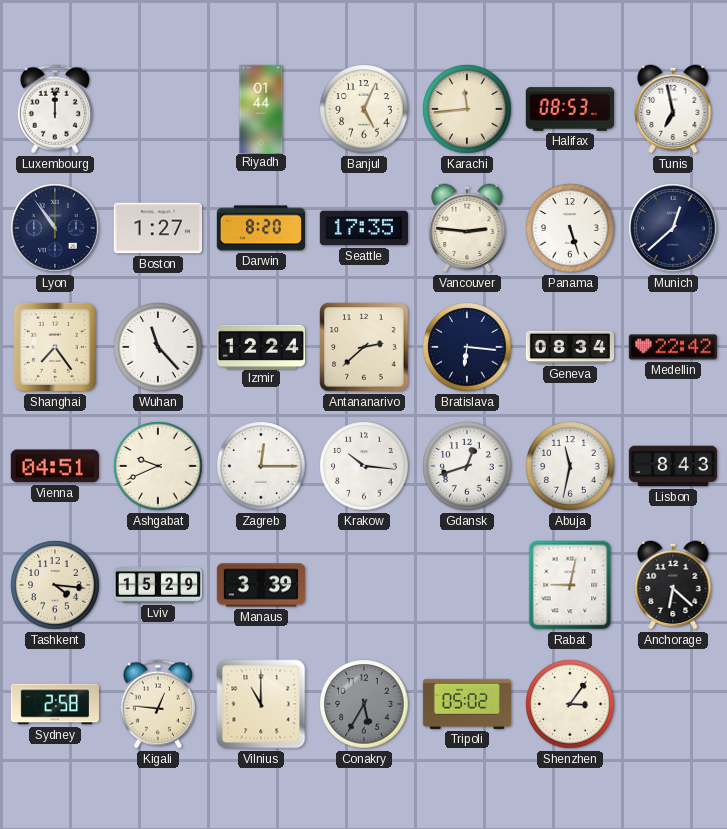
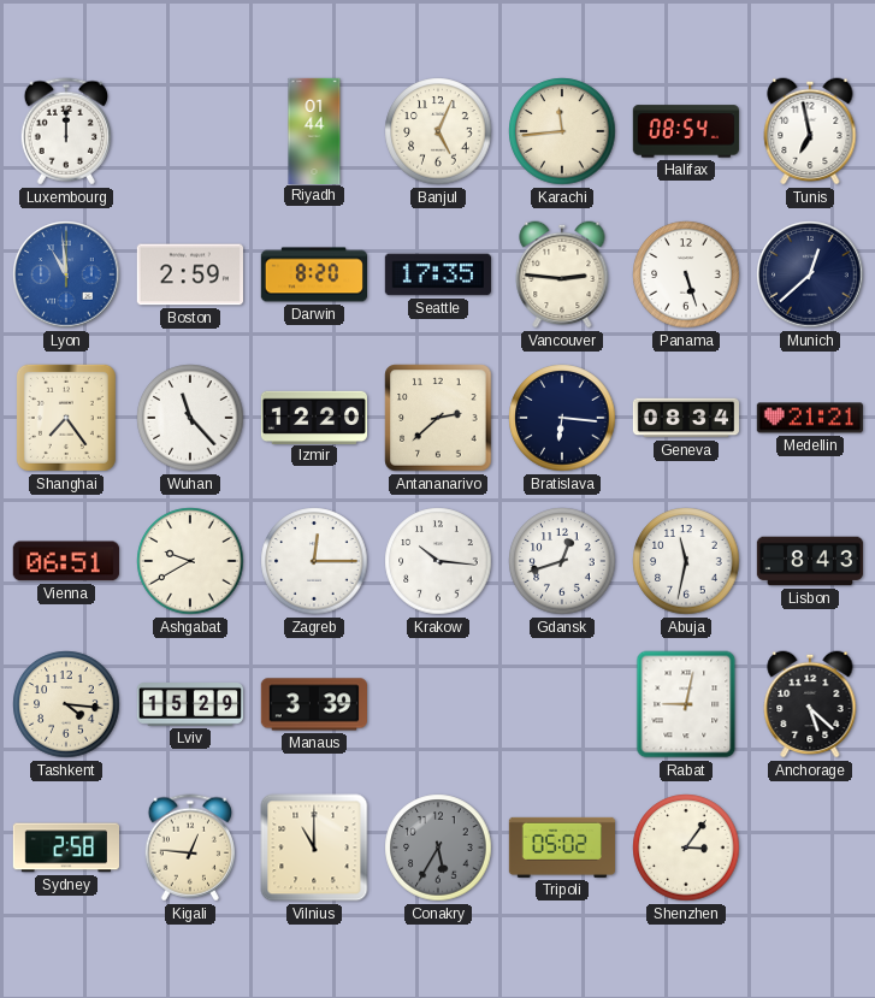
Halifax: 08:53 -> 08:54
Lyon: 10:54 -> 10:59
Lyon dial: navy -> blue
Boston: 1:27 -> 2:59
Izmir: 12:24 -> 12:20
Medellin: 22:42 -> 21:21
Vienna: 04:51 -> 06:51
Ashgabat: 9:41 -> 9:40
Anchorage: 6:22 -> 5:22
